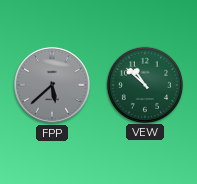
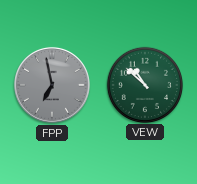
FPP: 5:38 -> 6:58
